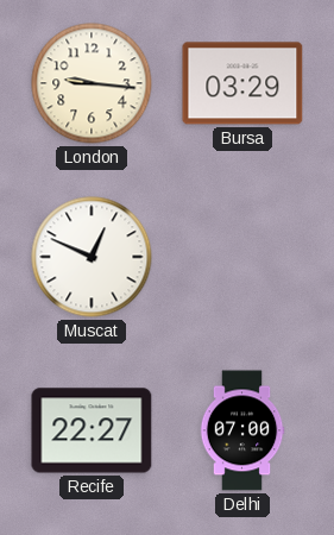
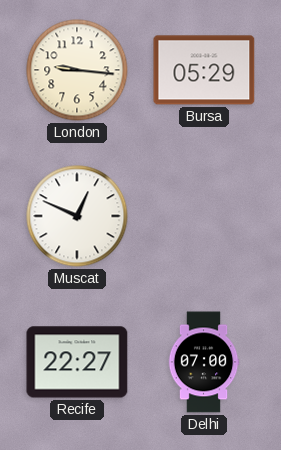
Bursa: 03:29 -> 05:29
